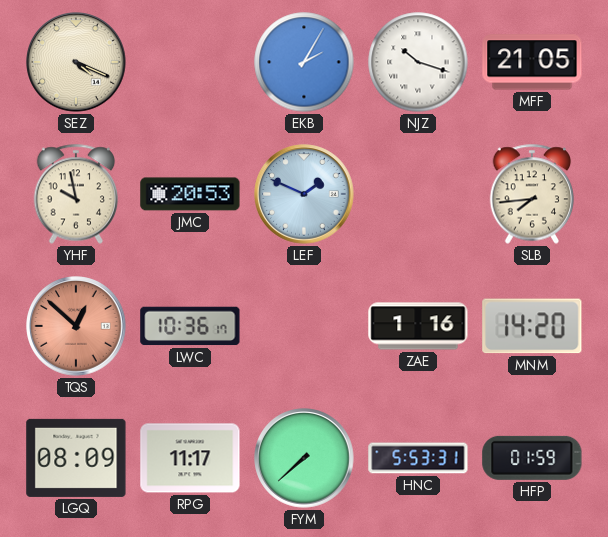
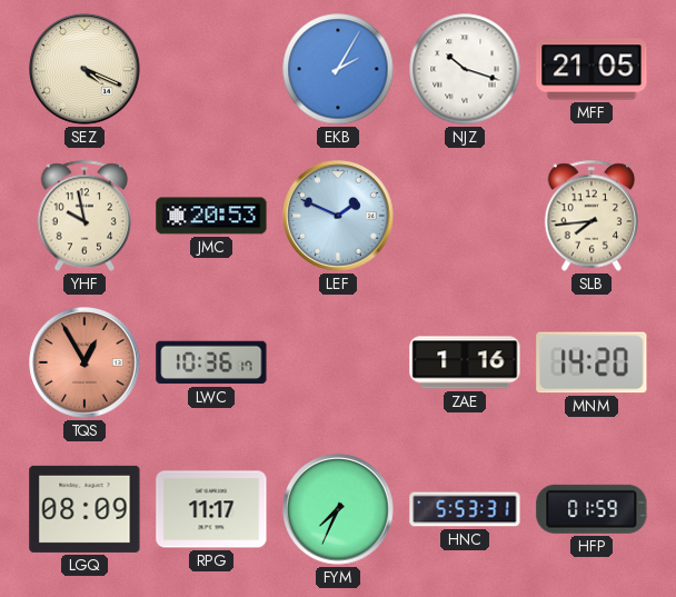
TQS: 12:52 -> 12:55
FYM: 7:38 -> 7:34
